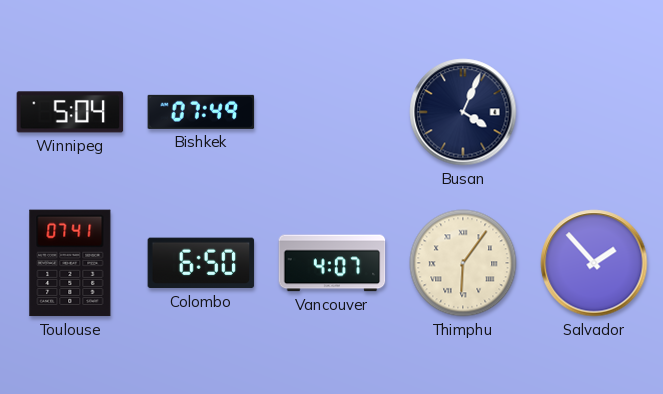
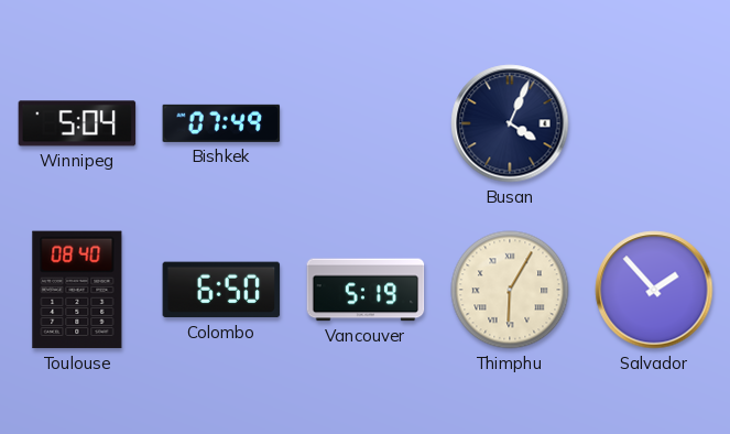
Toulouse: 07:41 -> 08:40
Vancouver: 4:07 -> 5:19
Thimphu: 6:06 -> 6:05
